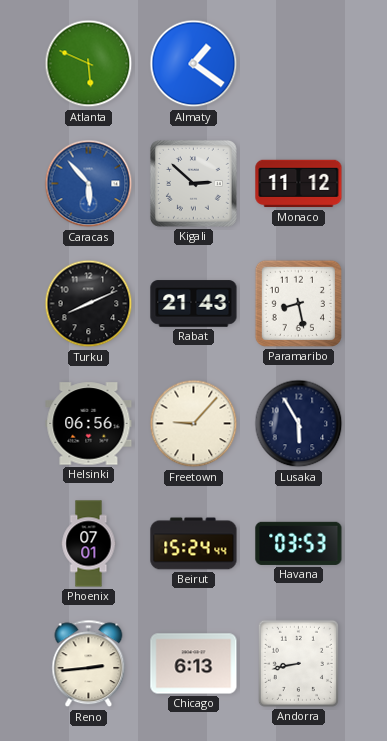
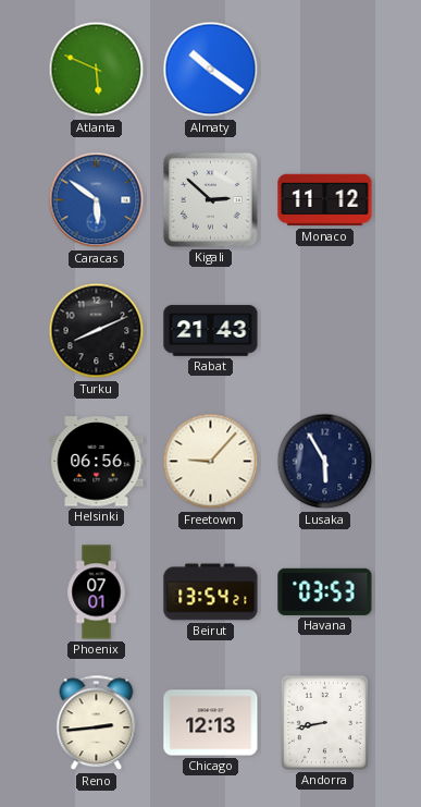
Almaty: 1:21 -> 10:21
Caracas: 5:53 -> 5:51
Paramaribo: 8:28 -> none
Beirut: 15:24 -> 13:54
Chicago: 6:13 -> 12:13
